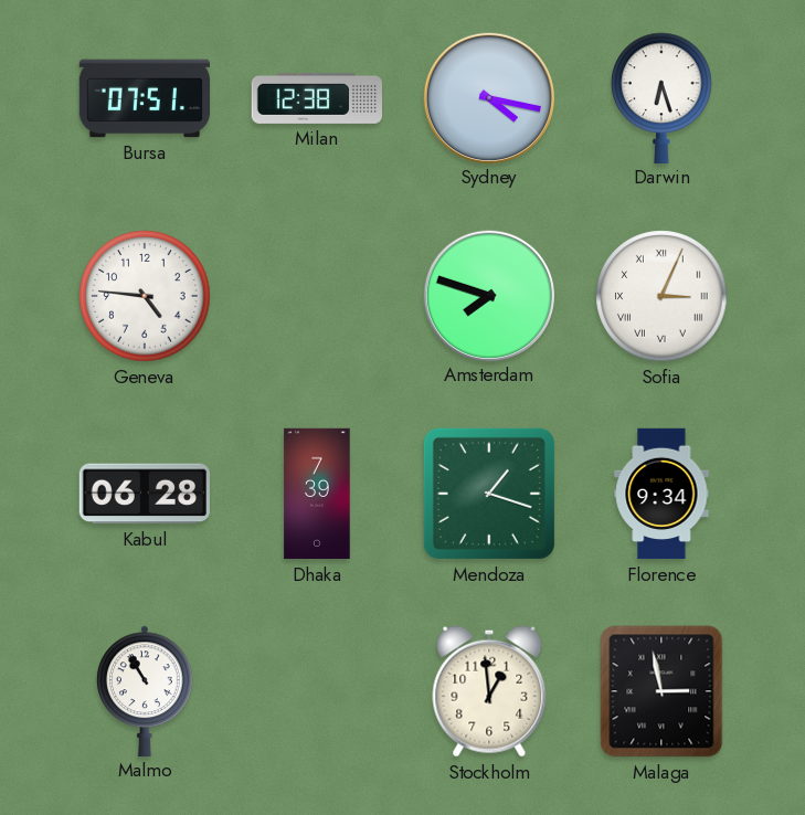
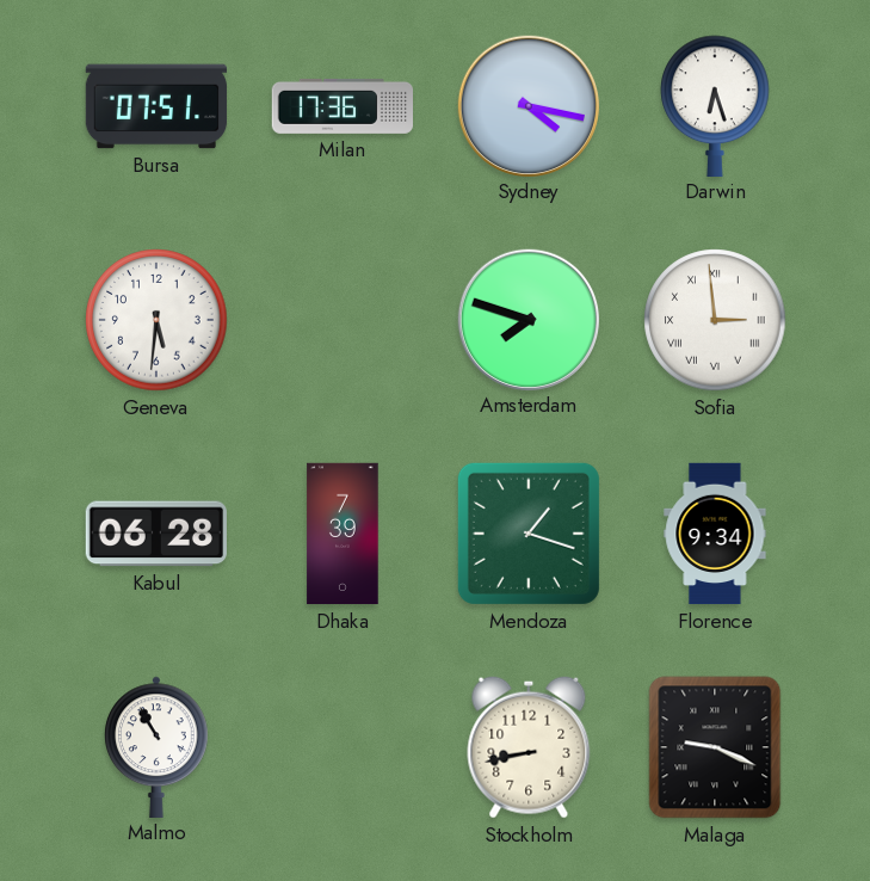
Milan: 12:38 -> 17:36
Geneva: 4:46 -> 5:31
Sofia: 3:04 -> 2:59
Stockholm: 12:59 -> 8:43
Malaga: 2:58 -> 9:19
